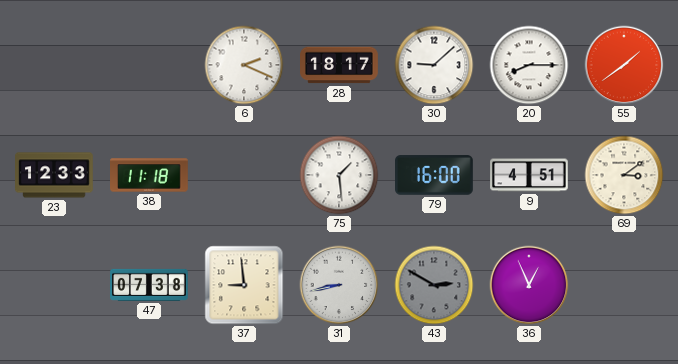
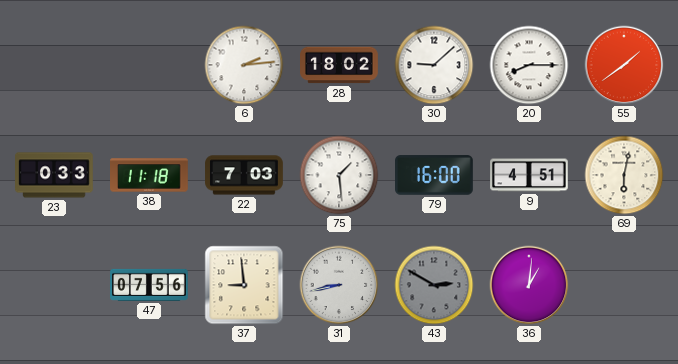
6: 2:19 -> 2:14
28: 18:17 -> 18:02
23: 12:33 -> 0:33
22: none -> 7:03
69: 3:09 -> 6:02
47: 07:38 -> 07:56
36: 12:56 -> 1:01
